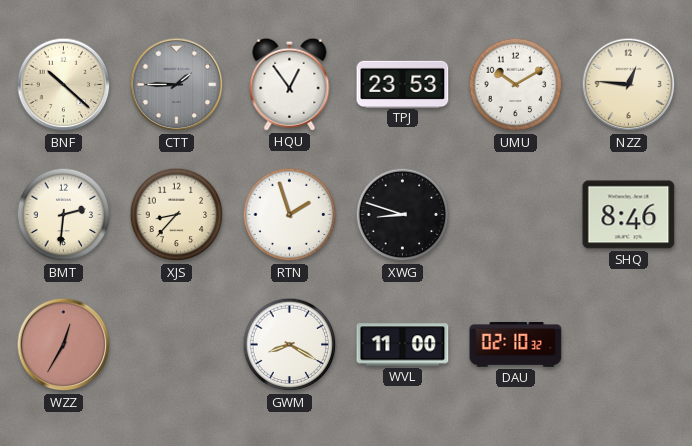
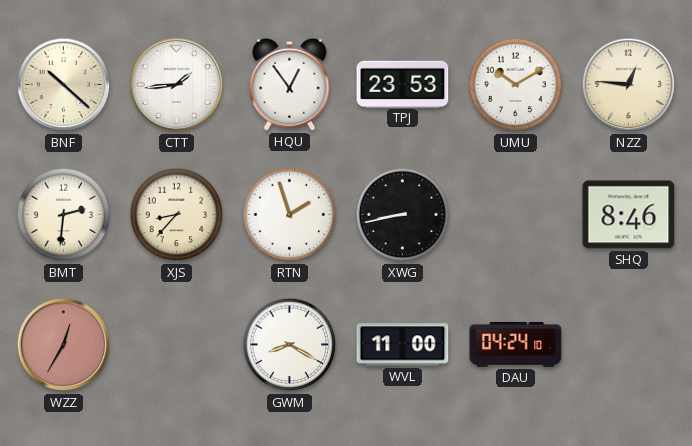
CTT: 1:45 -> 1:44
CTT dial: grey -> white
XWG: 8:48 -> 8:43
DAU: 02:10 -> 04:24
